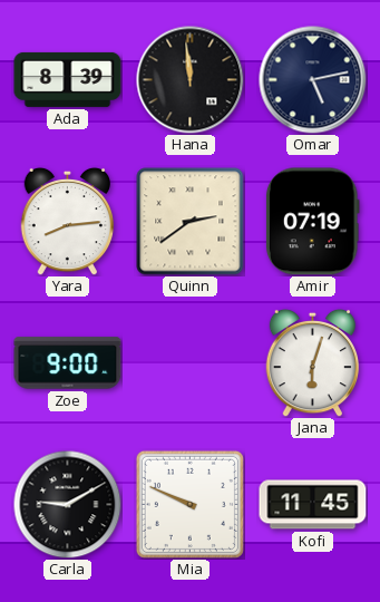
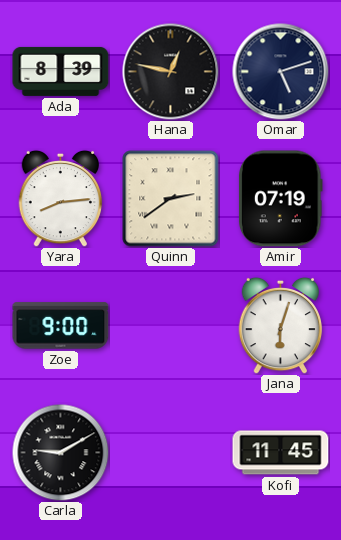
Hana: 11:59 -> 12:47
Omar: 5:13 -> 5:12
Mia: 9:49 -> none
